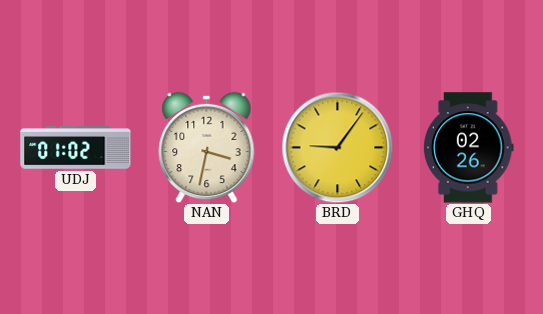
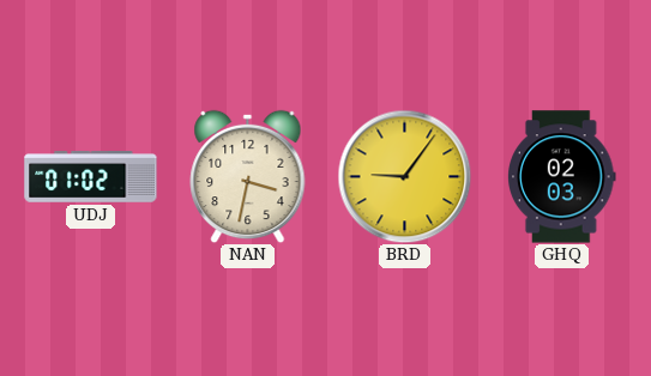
GHQ: 02:26 -> 02:03
